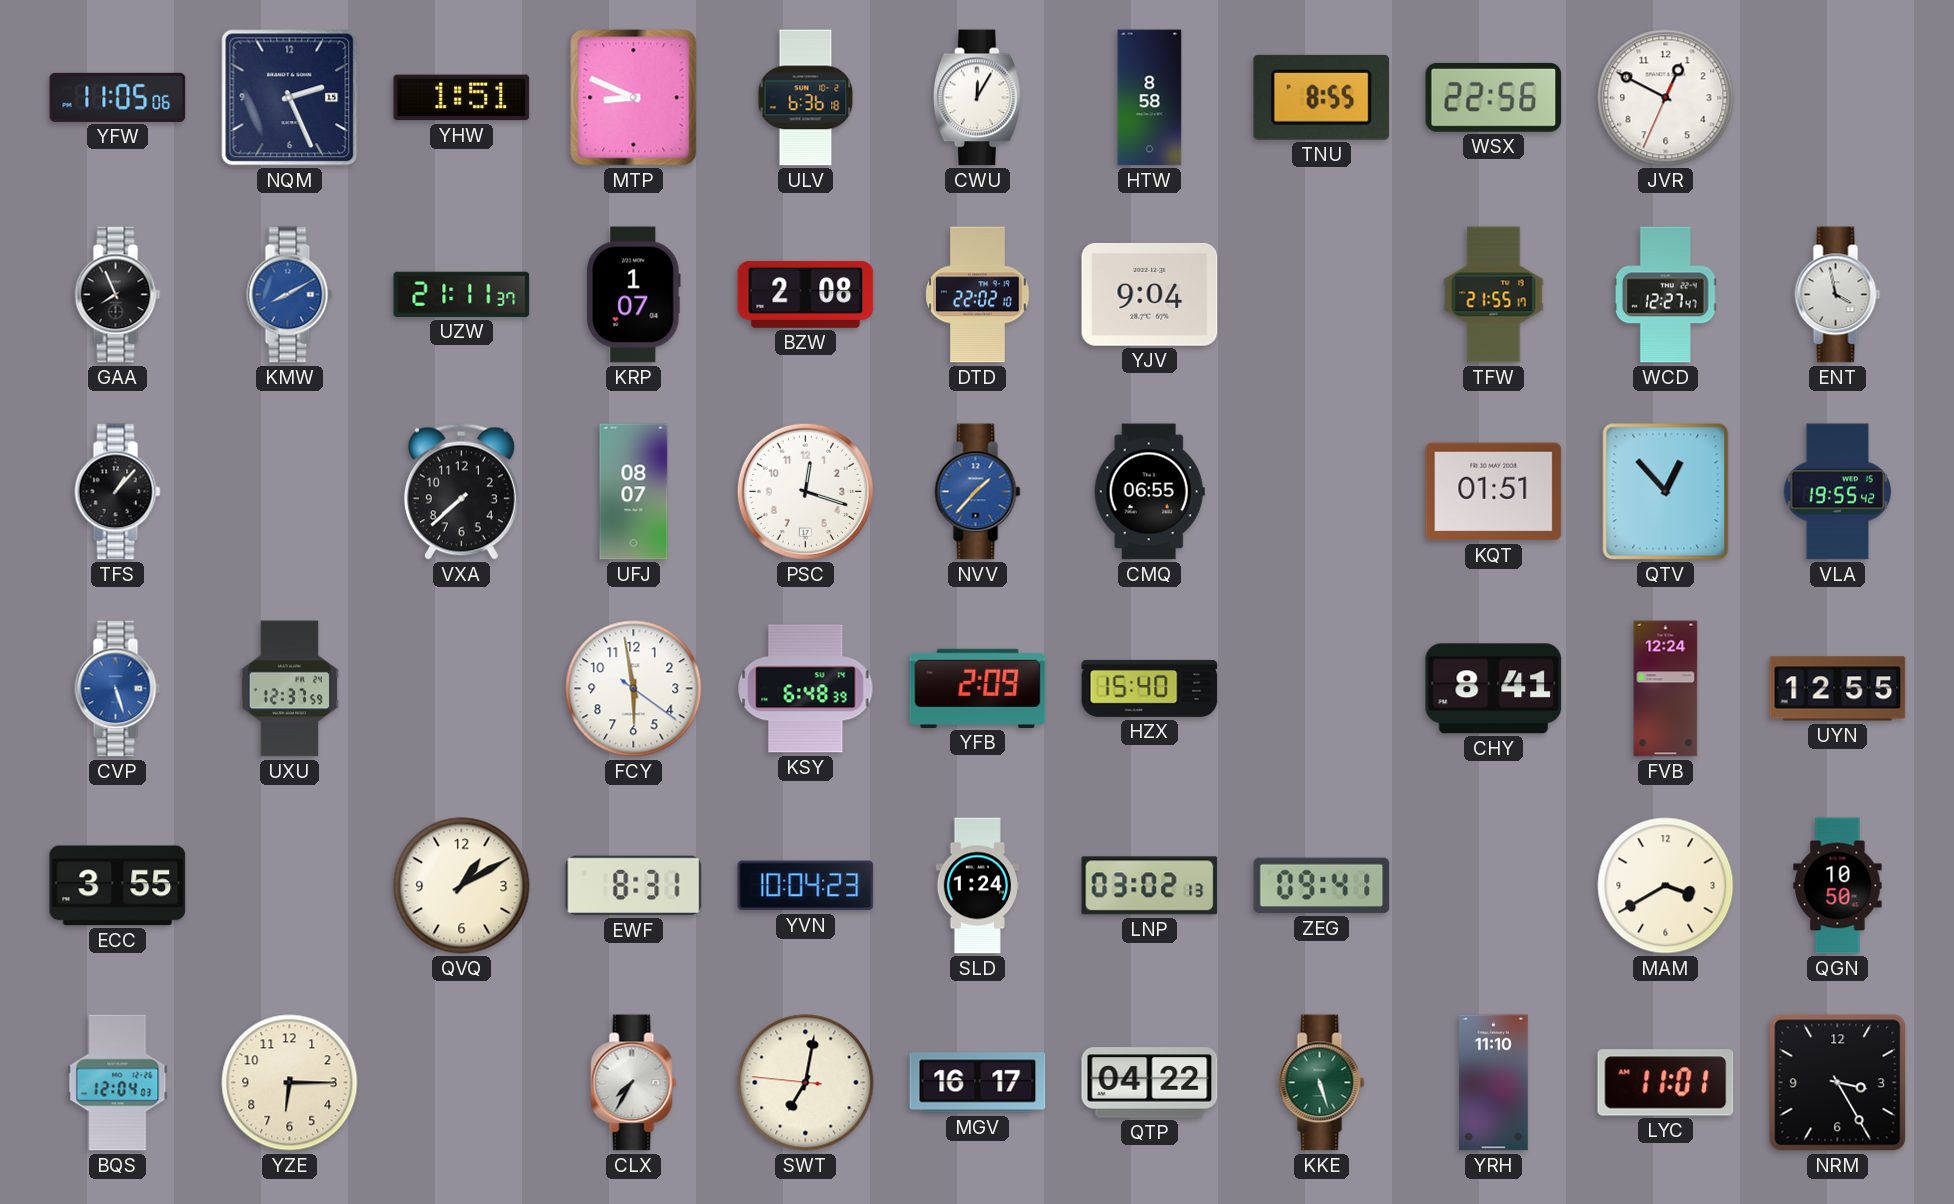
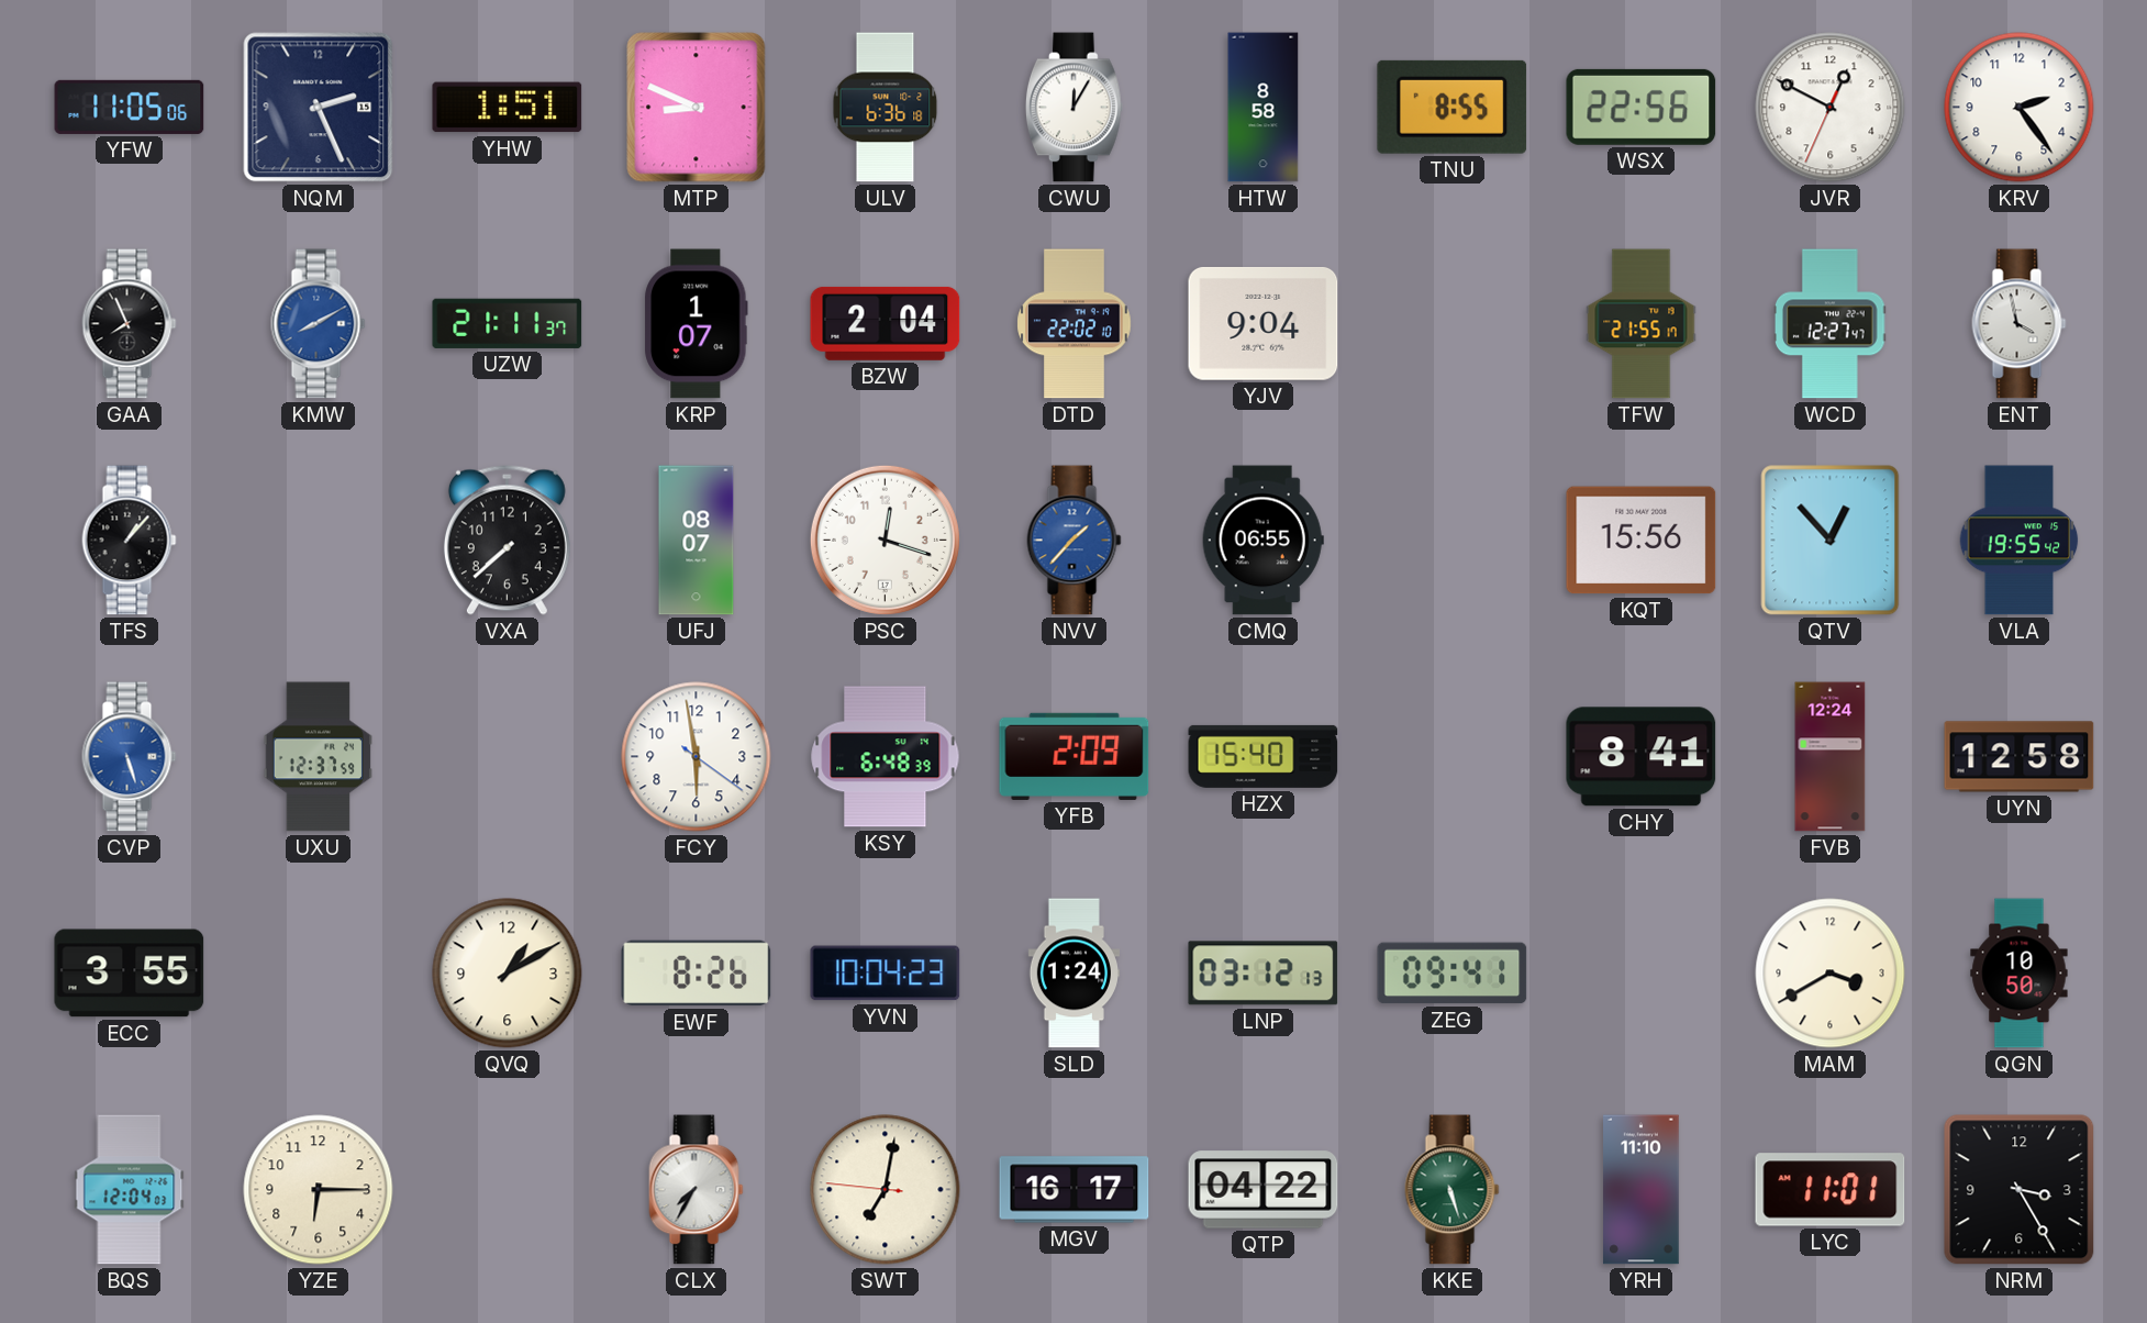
KRV: none -> 2:24
BZW: 2:08 -> 2:04
KQT: 01:51 -> 15:56
UYN: 12:55 -> 12:58
EWF: 8:31 -> 8:26
LNP: 03:02 -> 03:12
